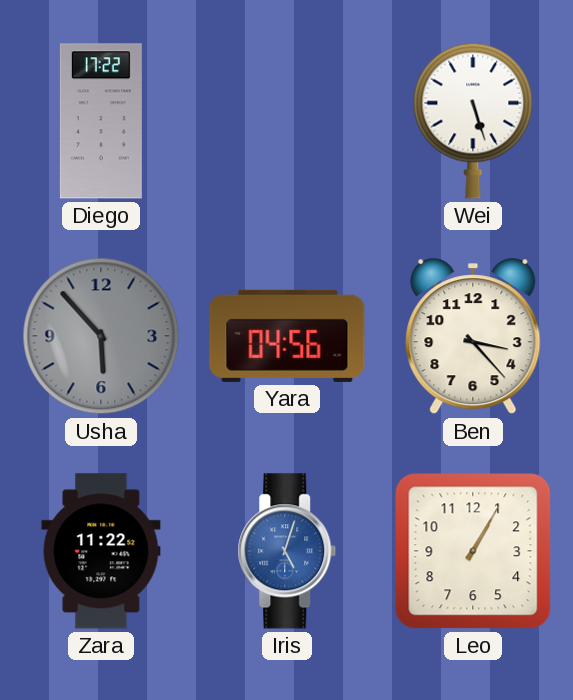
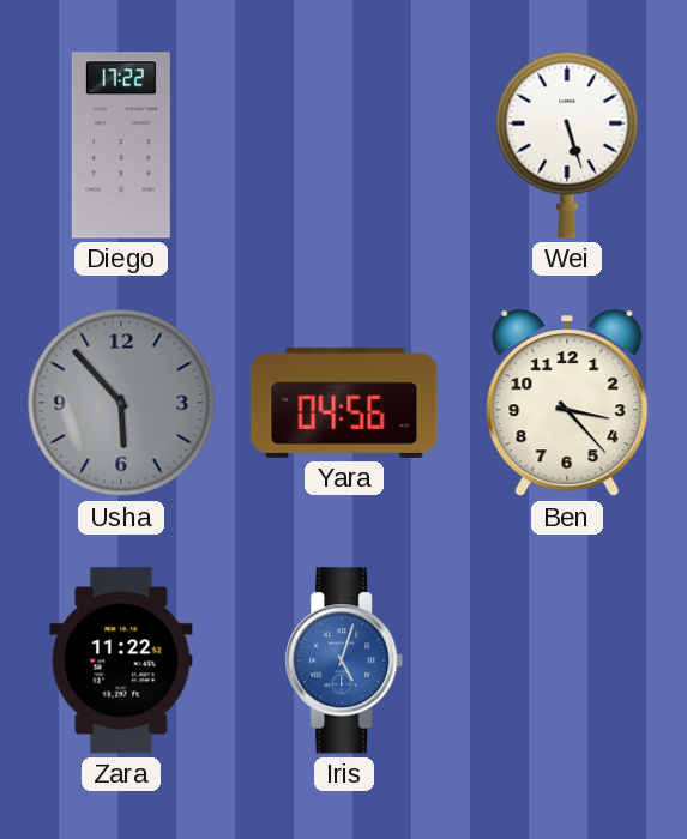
Leo: 1:05 -> none
